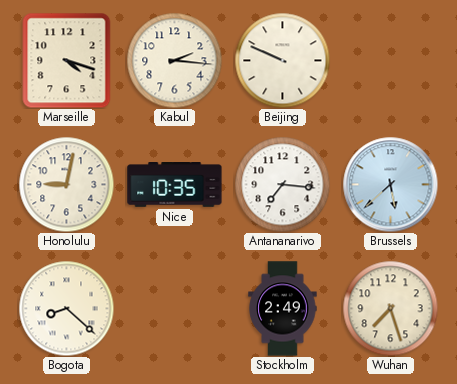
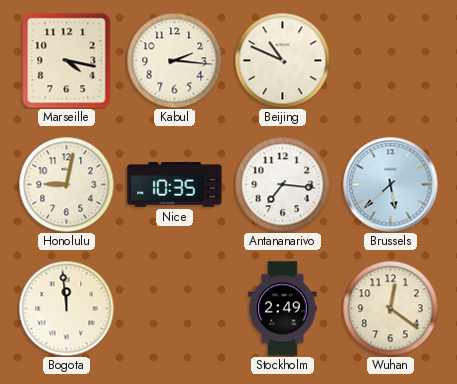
Marseille: 4:18 -> 4:17
Beijing: 9:49 -> 10:49
Bogota: 8:22 -> 11:59
Wuhan: 7:27 -> 12:21
